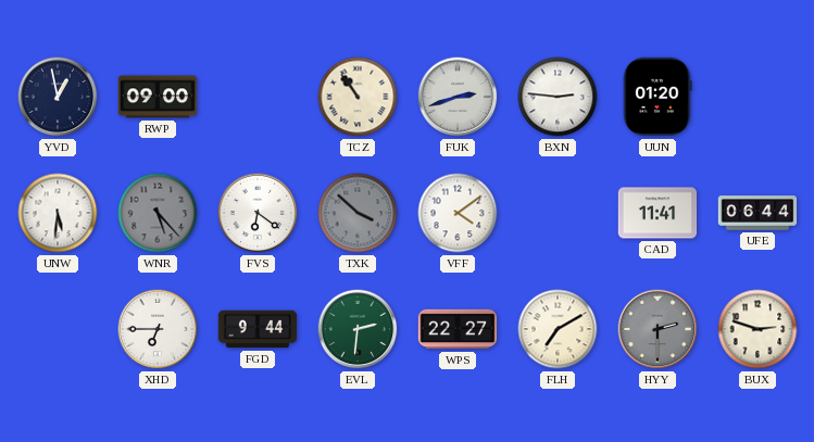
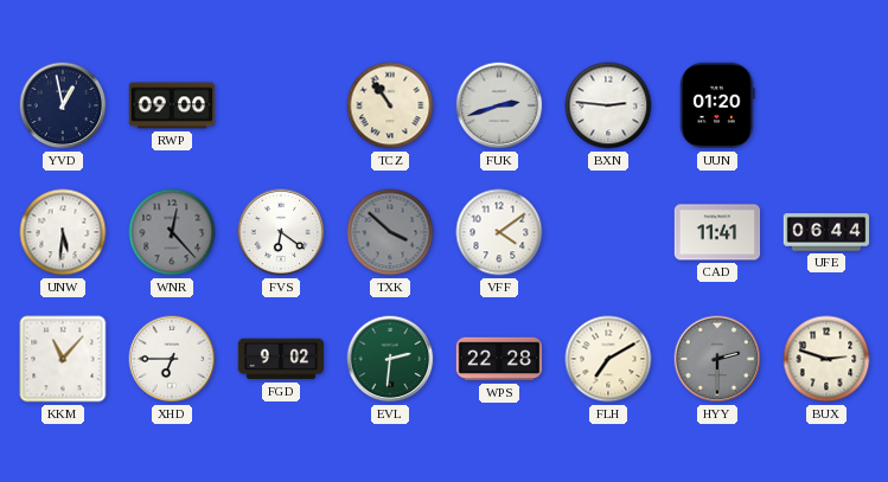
WNR: 5:23 -> 12:23
KKM: none -> 11:07
FGD: 9:44 -> 9:02
WPS: 22:27 -> 22:28
